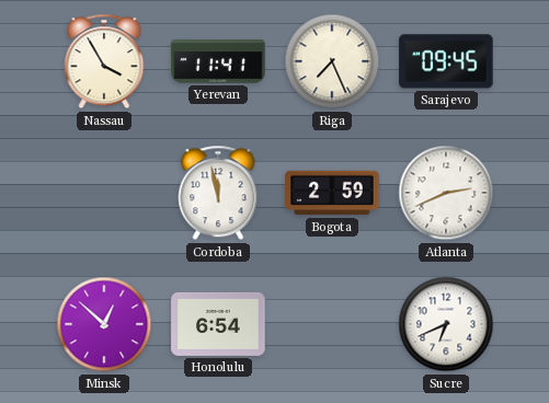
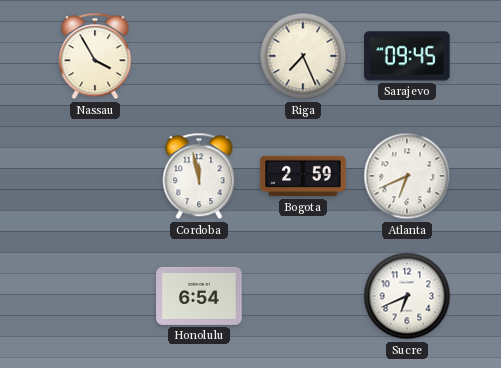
Yerevan: 11:41 -> none
Atlanta: 2:41 -> 6:41
Minsk: 12:52 -> none
